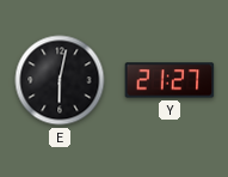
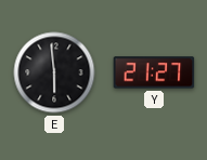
E: 6:02 -> 5:59
